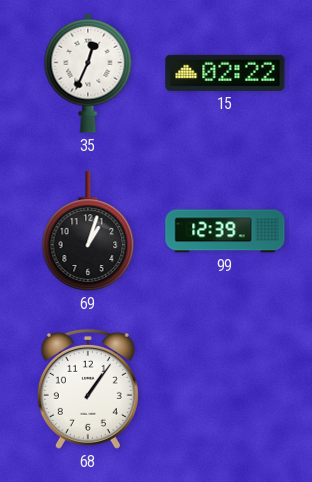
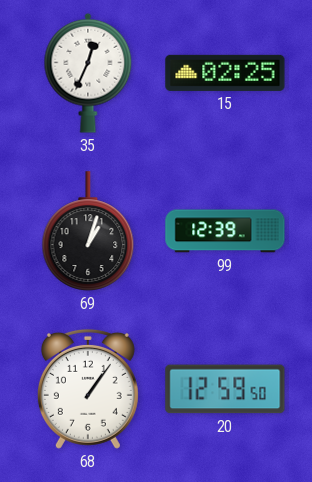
15: 02:22 -> 02:25
20: none -> 12:59
